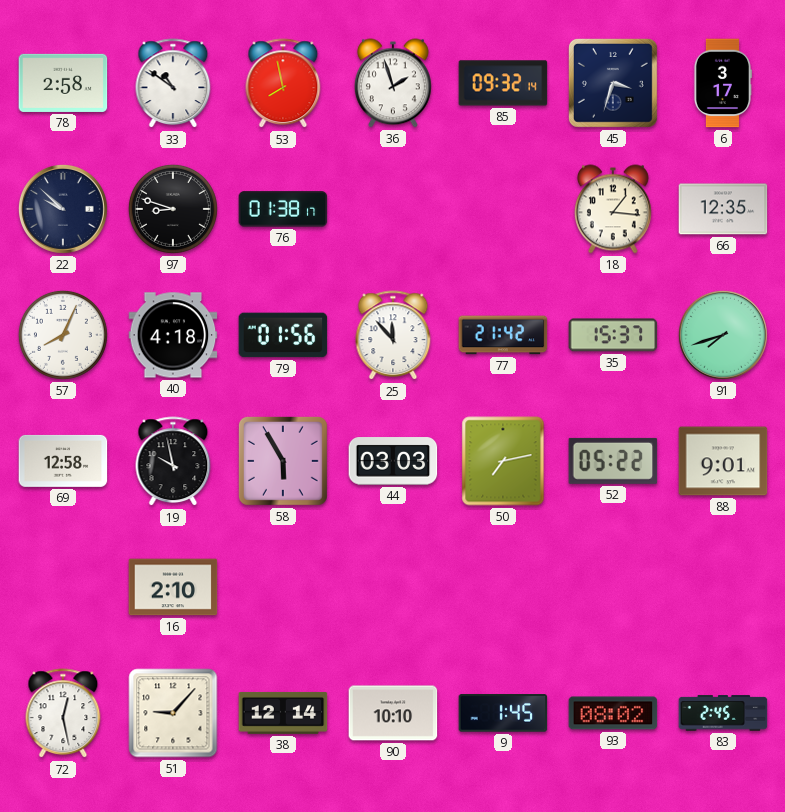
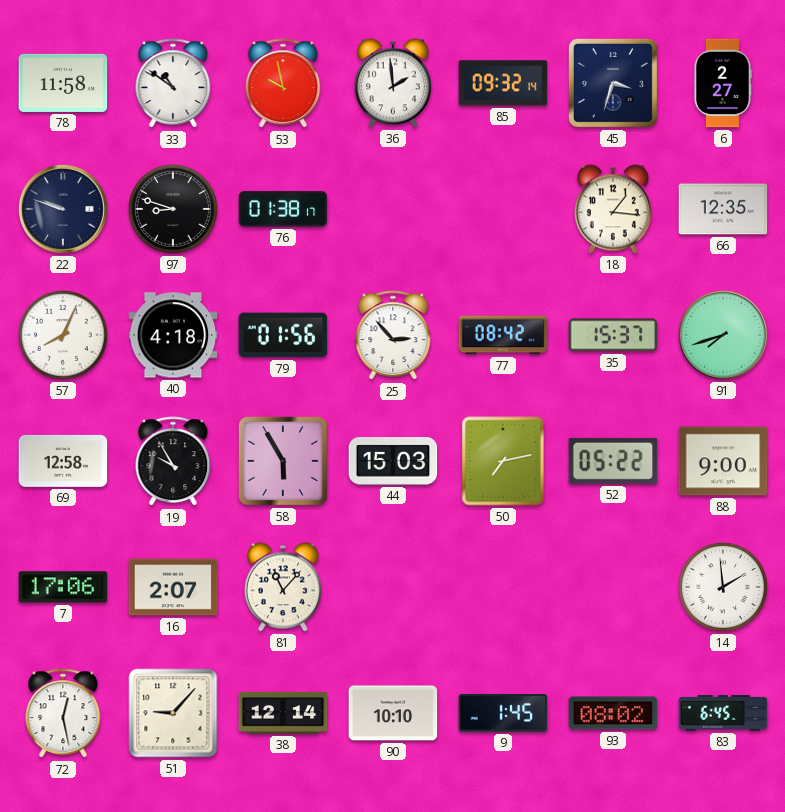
78: 2:58 -> 11:58
53: 7:58 -> 9:58
36: 1:57 -> 1:59
6: 3:17 -> 2:27
22: 9:52 -> 9:48
25: 11:53 -> 2:53
77: 21:42 -> 08:42
19: 9:58 -> 9:55
44: 03:03 -> 15:03
88: 9:01 -> 9:00
7: none -> 17:06
16: 2:10 -> 2:07
81: none -> 11:07
14: none -> 1:59
83: 2:45 -> 6:45
